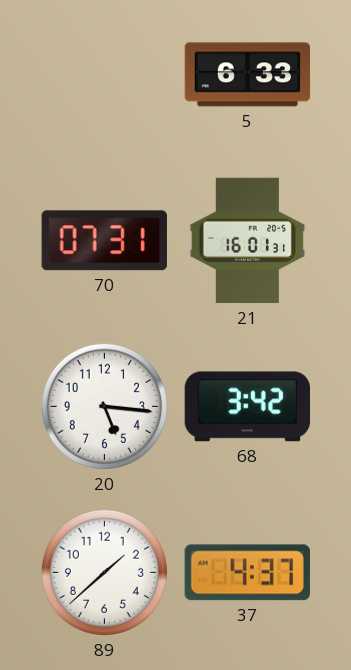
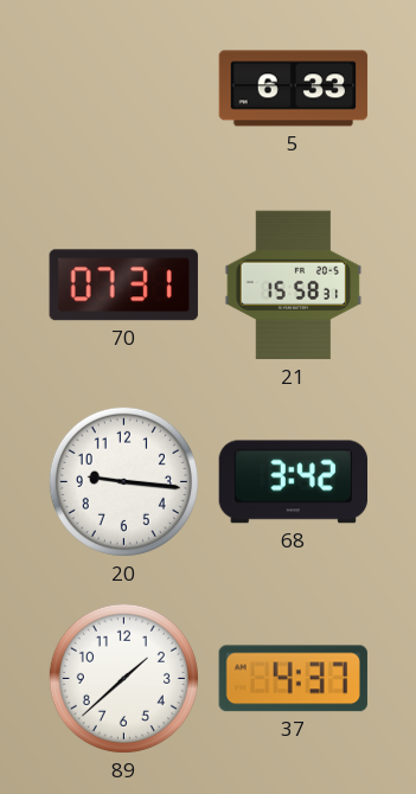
21: 16:01 -> 15:58
20: 5:16 -> 9:16
